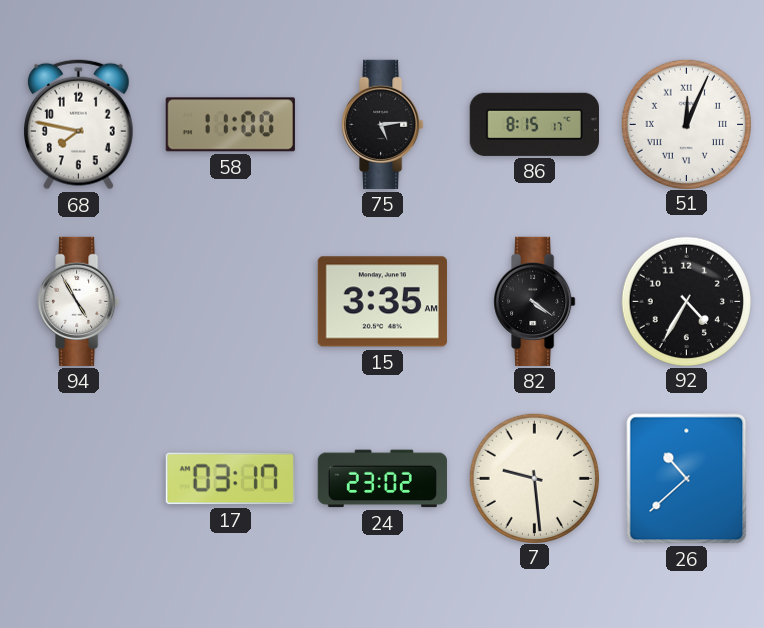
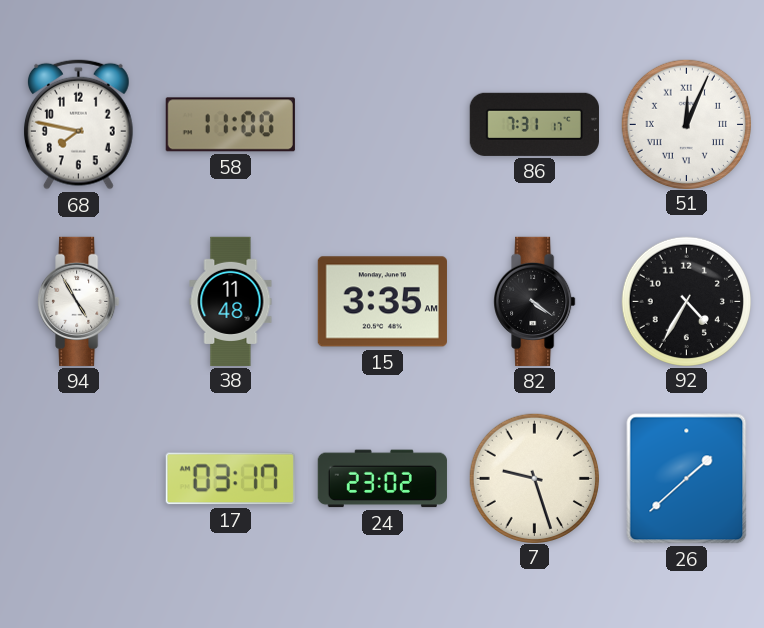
75: 5:14 -> none
86: 8:15 -> 7:31
38: none -> 11:48
7: 9:29 -> 9:27
26: 10:38 -> 1:38
